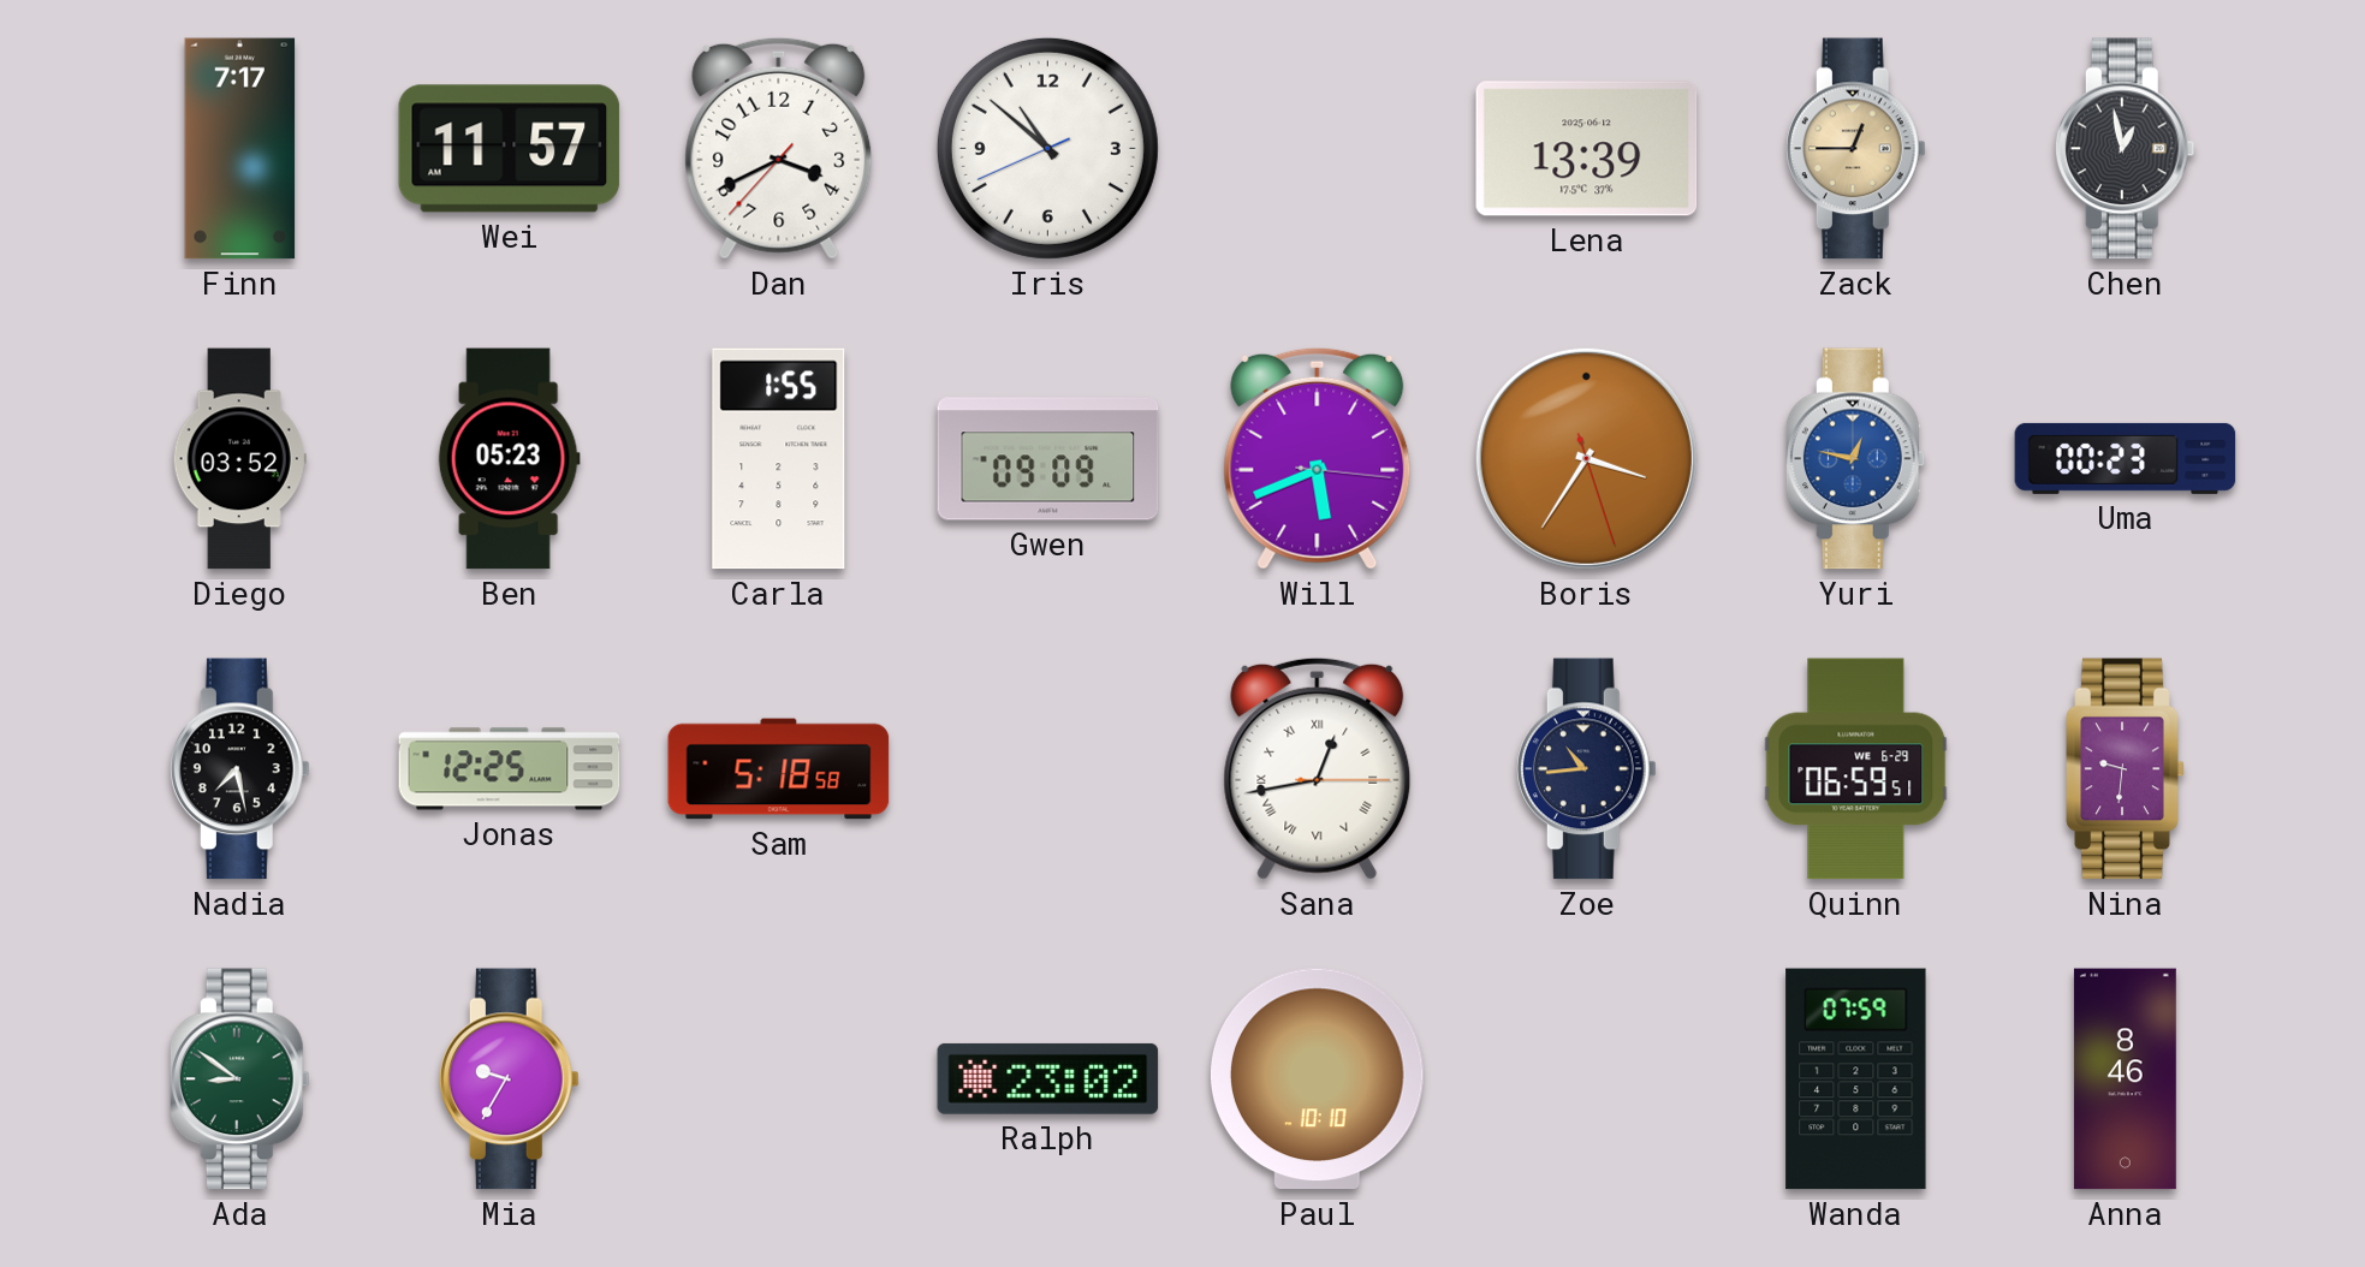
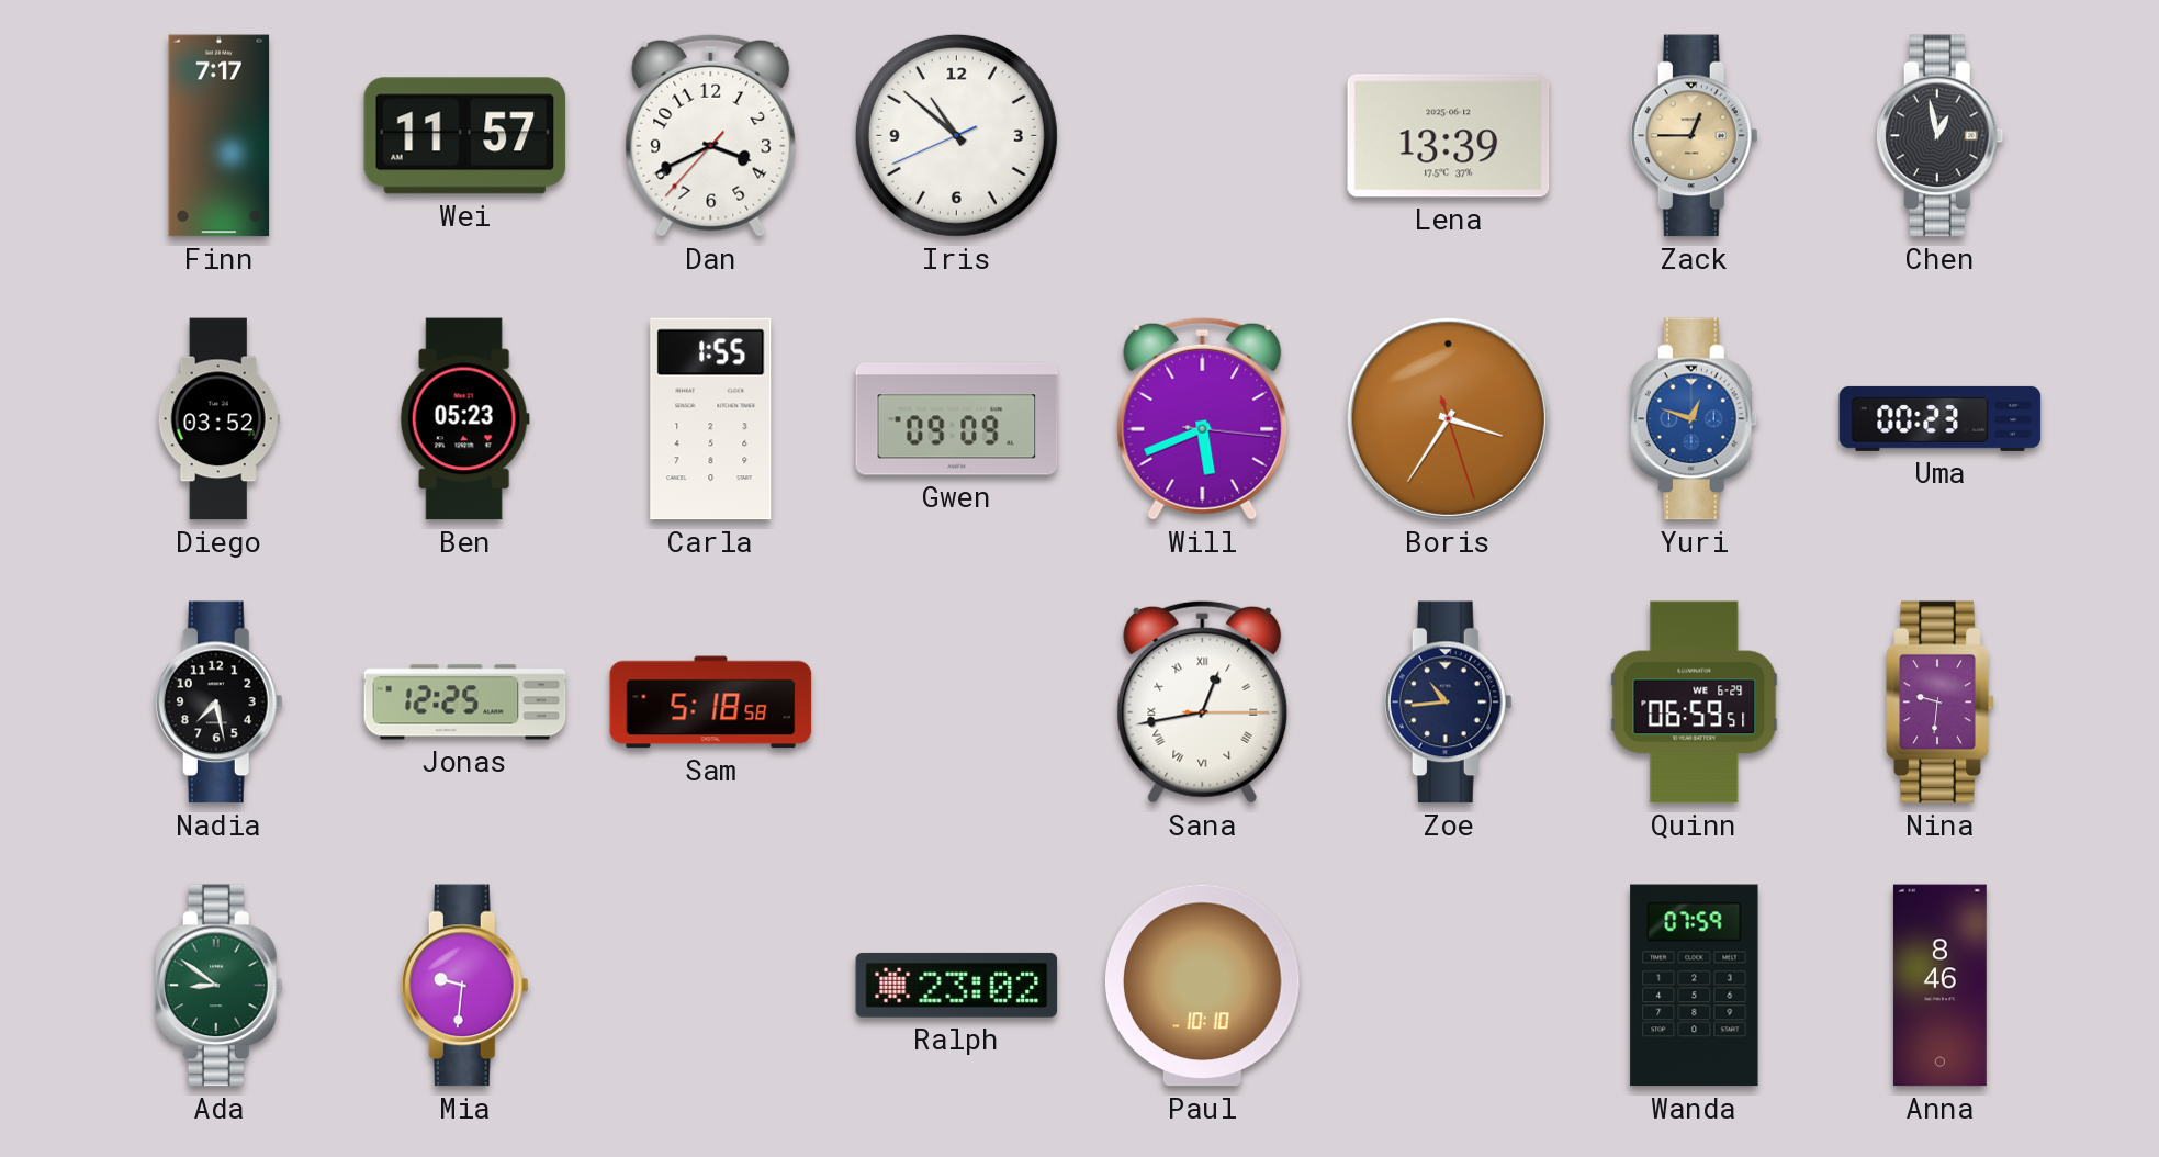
Yuri: 12:47 -> 12:48
Mia: 9:35 -> 9:31
